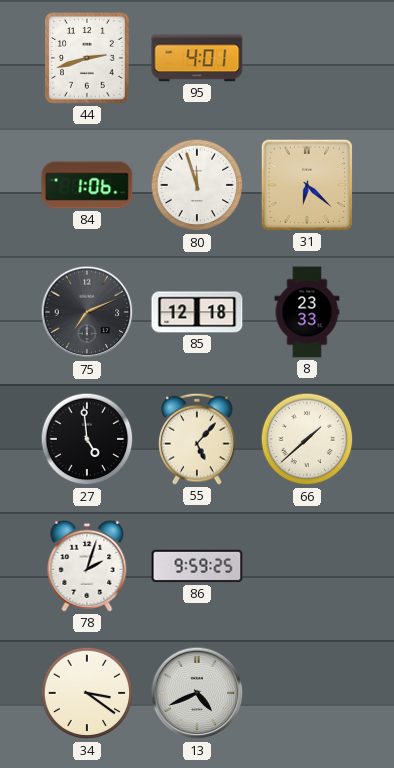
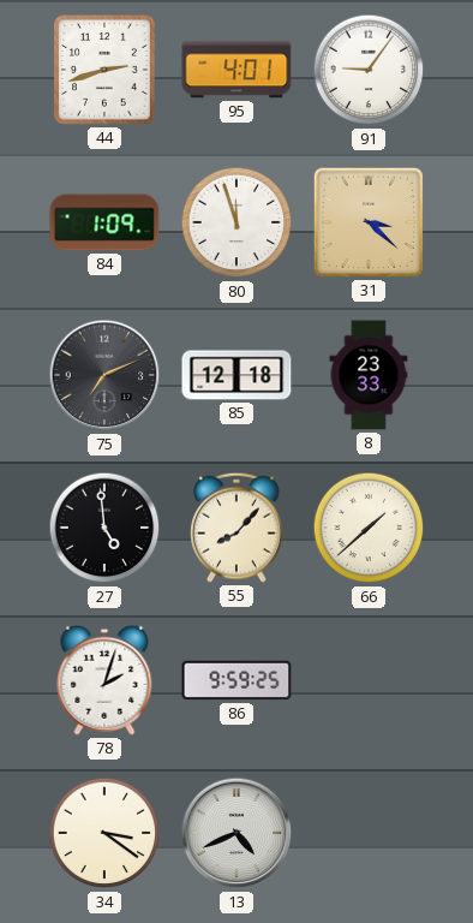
91: none -> 9:06
84: 1:06 -> 1:09
31: 6:22 -> 3:22
55: 5:07 -> 8:07
